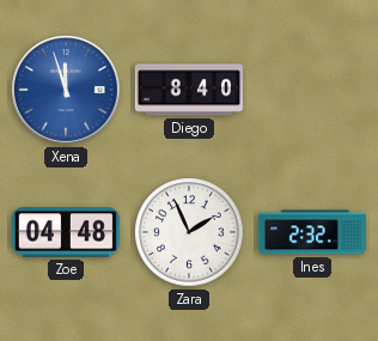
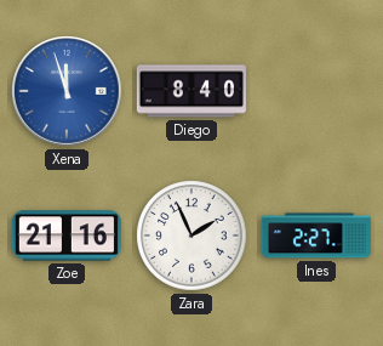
Zoe: 04:48 -> 21:16
Ines: 2:32 -> 2:27
